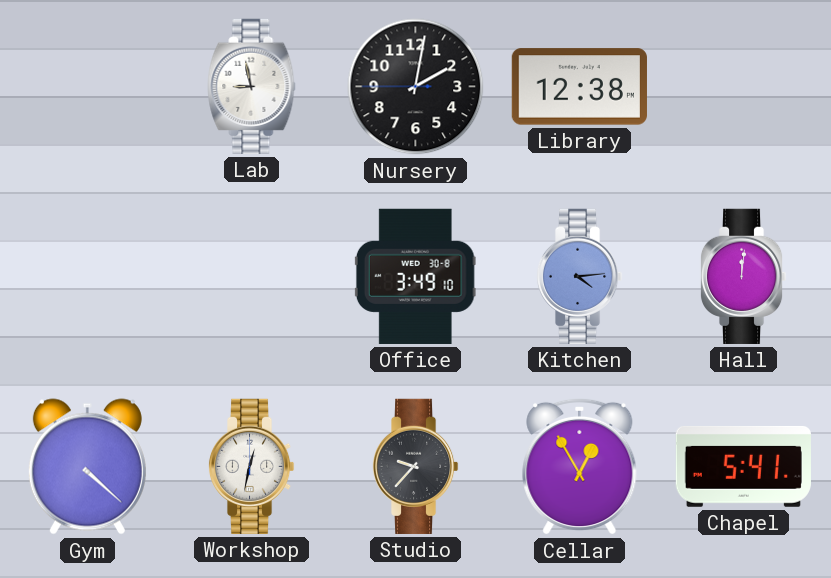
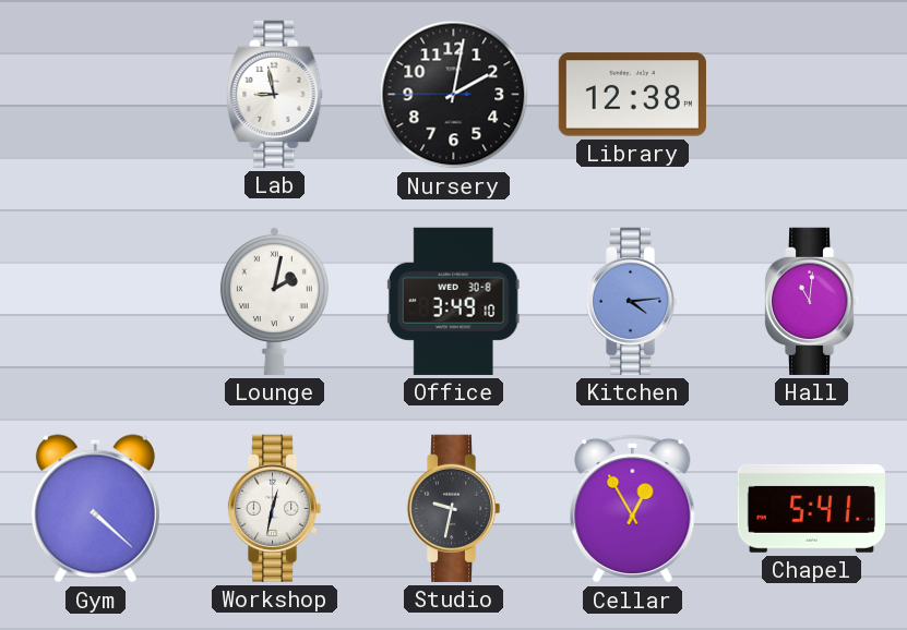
Lounge: none -> 2:02
Hall: 12:01 -> 11:01
Studio: 9:37 -> 9:32
